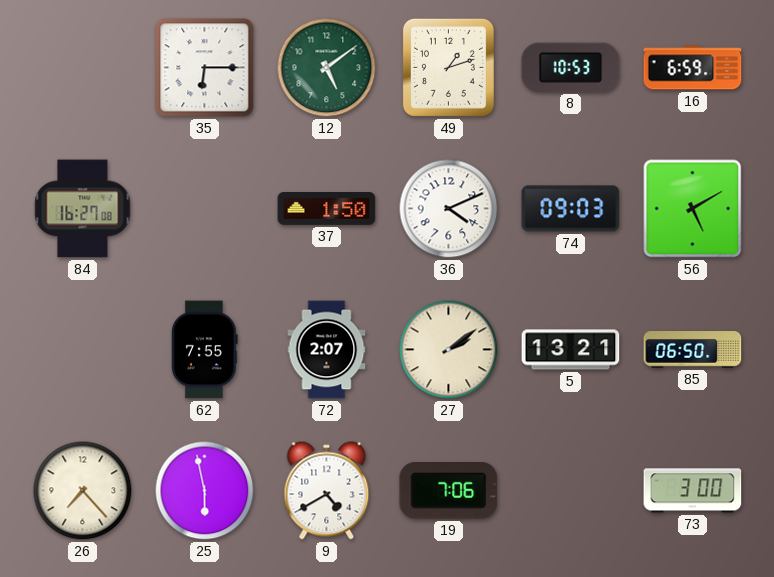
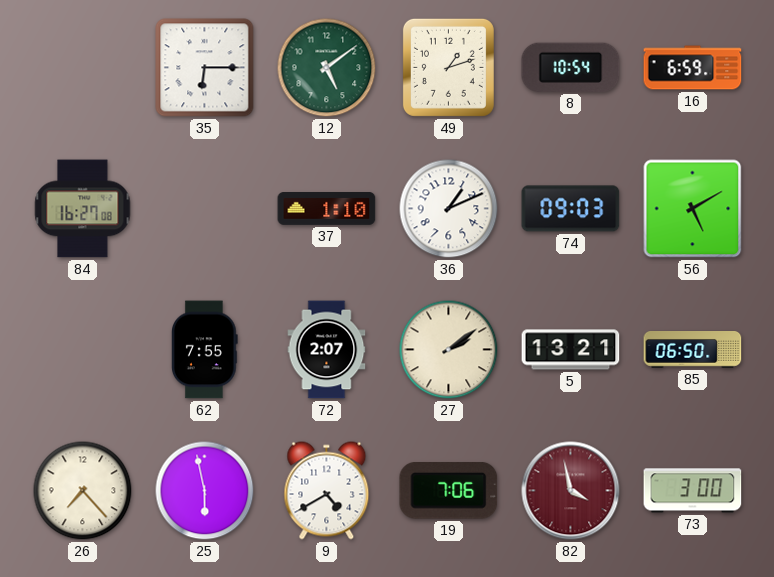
8: 10:53 -> 10:54
37: 1:50 -> 1:10
36: 4:11 -> 1:11
82: none -> 3:58
